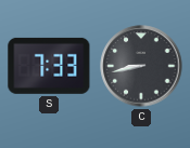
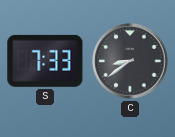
C: 8:43 -> 8:39
